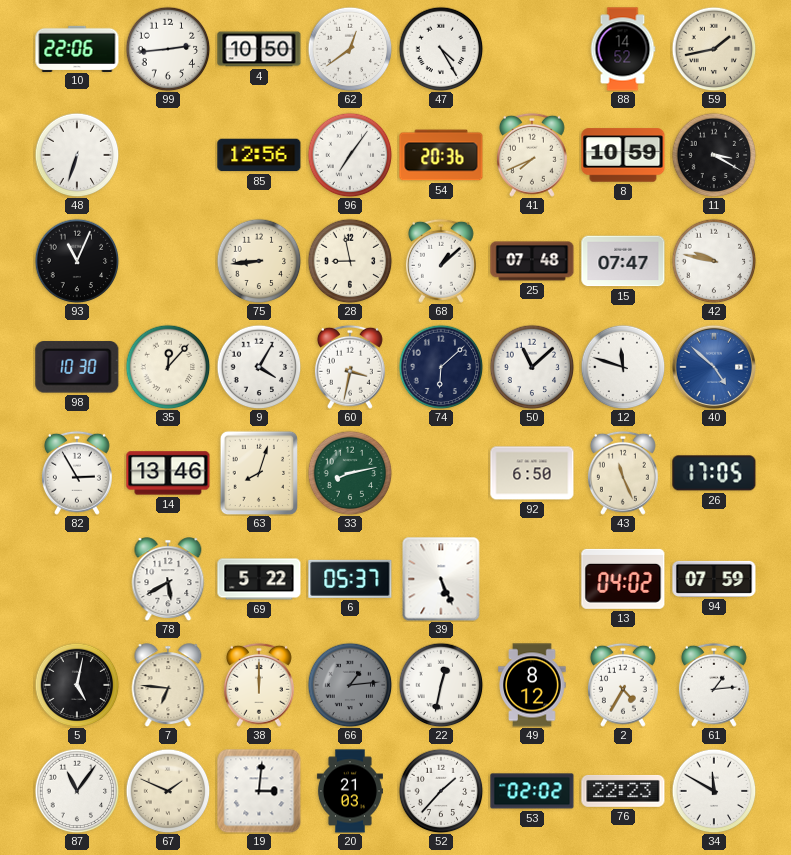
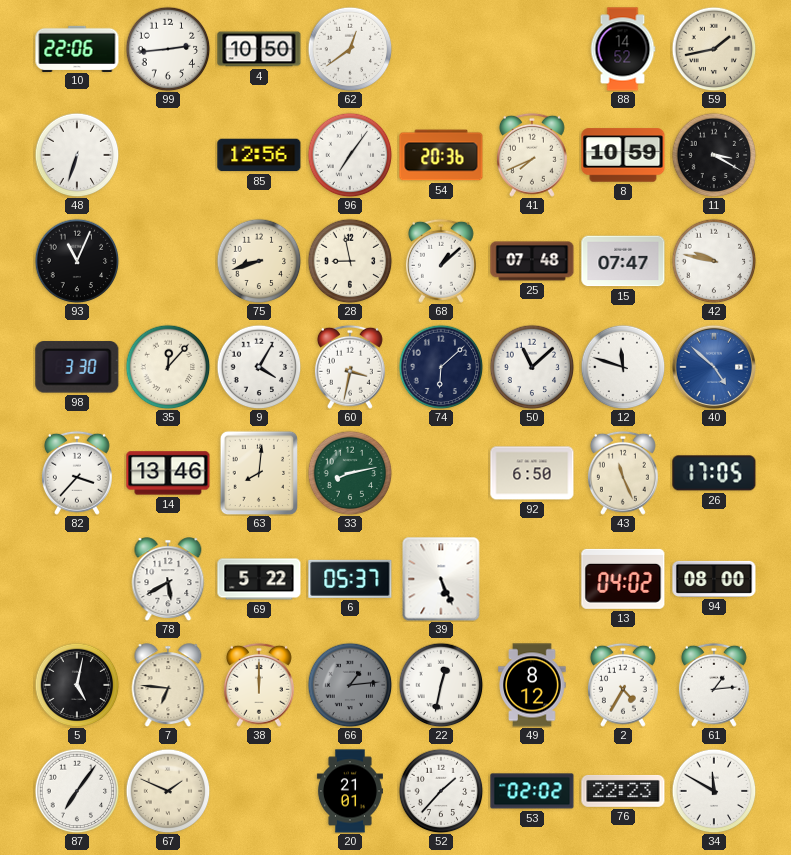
47: 4:25 -> none
75: 8:44 -> 8:42
98: 10:30 -> 3:30
82: 2:55 -> 3:37
63: 8:03 -> 8:01
94: 07:59 -> 08:00
87: 11:06 -> 7:06
19: 3:01 -> none
20: 21:03 -> 21:01
